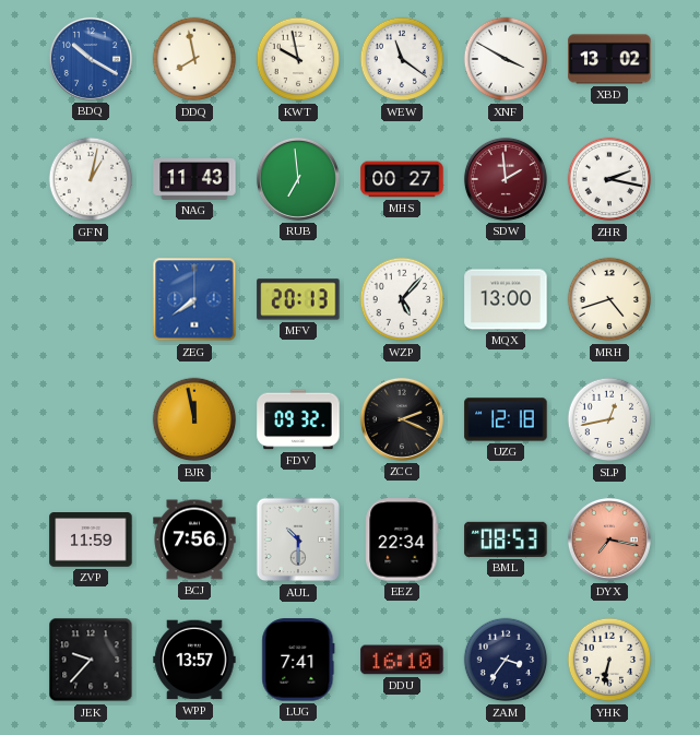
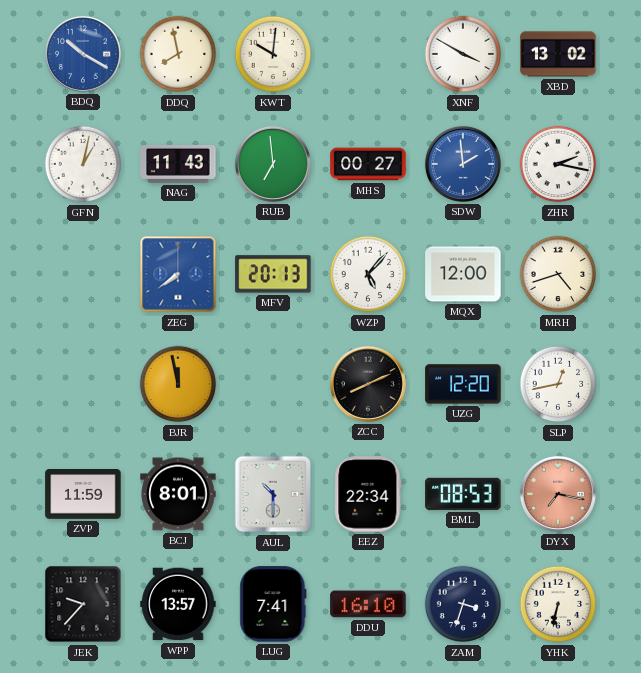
KWT: 9:58 -> 10:01
WEW: 11:21 -> none
SDW dial: burgundy -> blue
MQX: 13:00 -> 12:00
FDV: 09:32 -> none
ZCC: 2:19 -> 8:11
UZG: 12:18 -> 12:20
BCJ: 7:56 -> 8:01
ZAM: 3:36 -> 3:33
